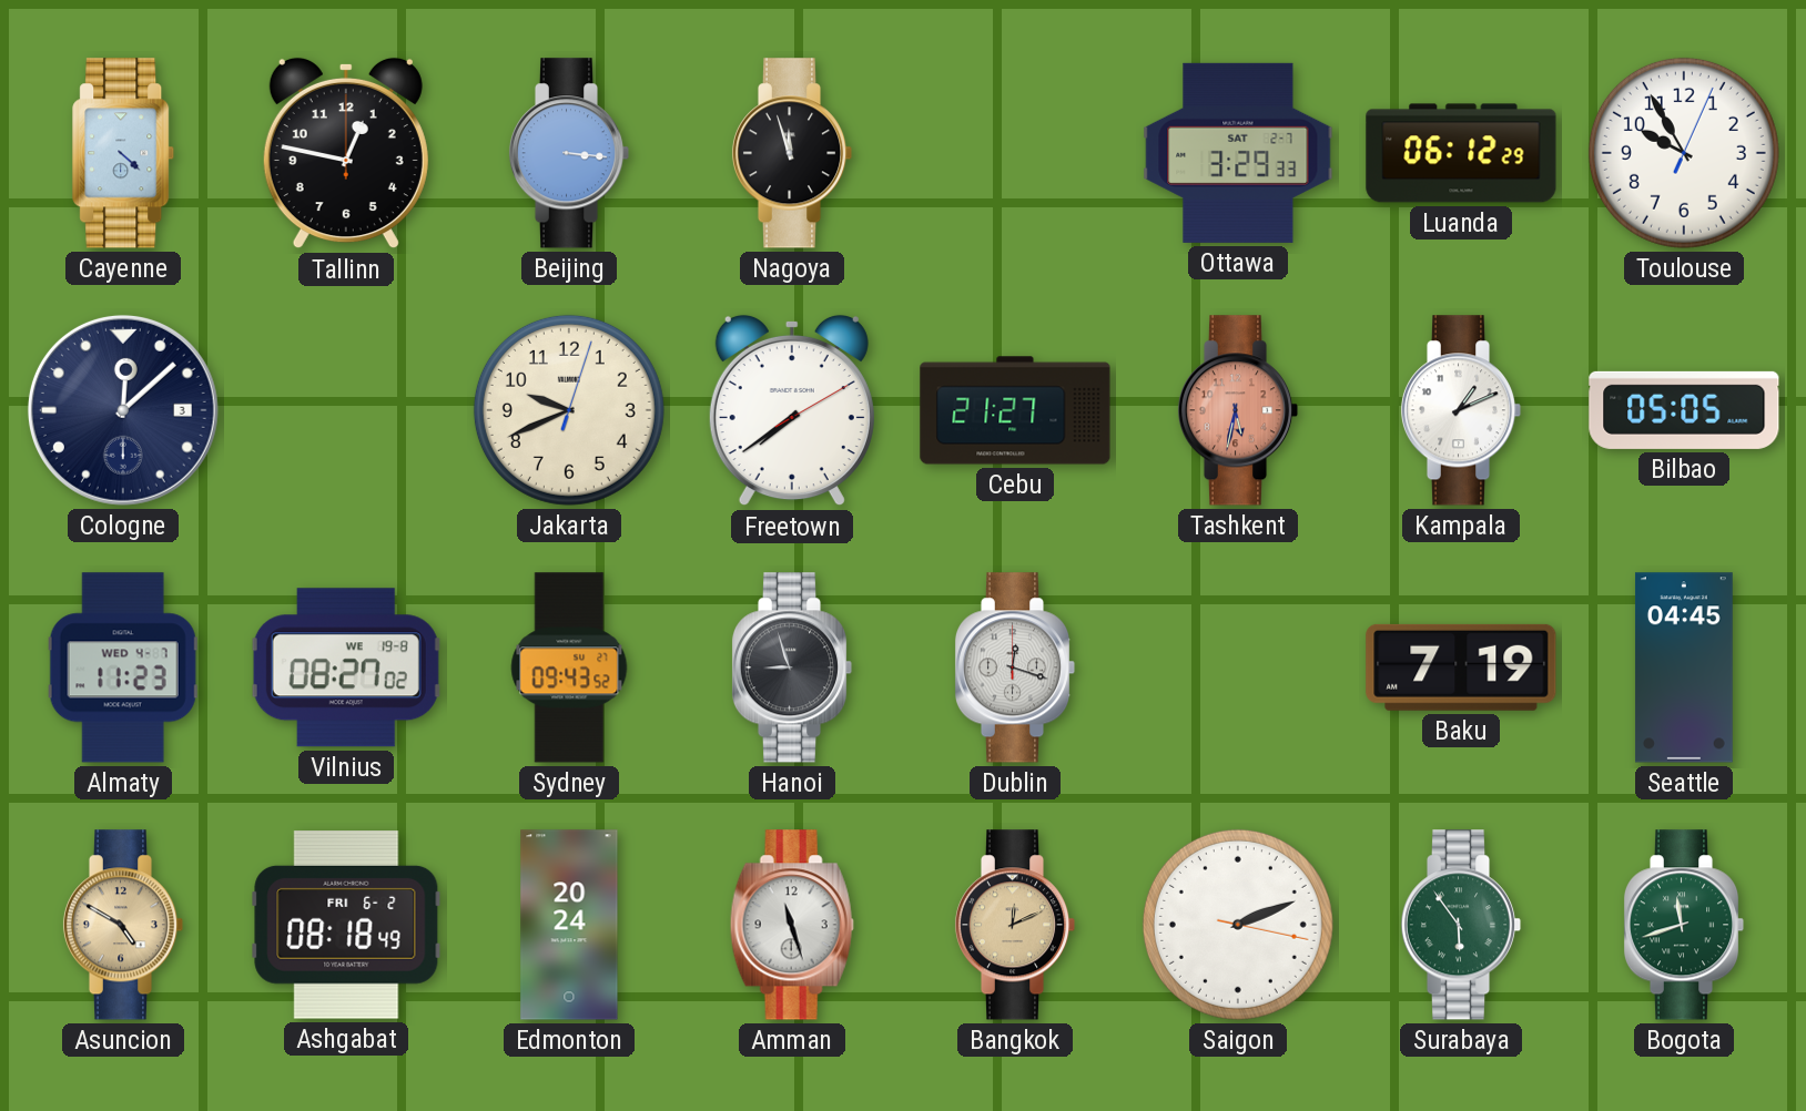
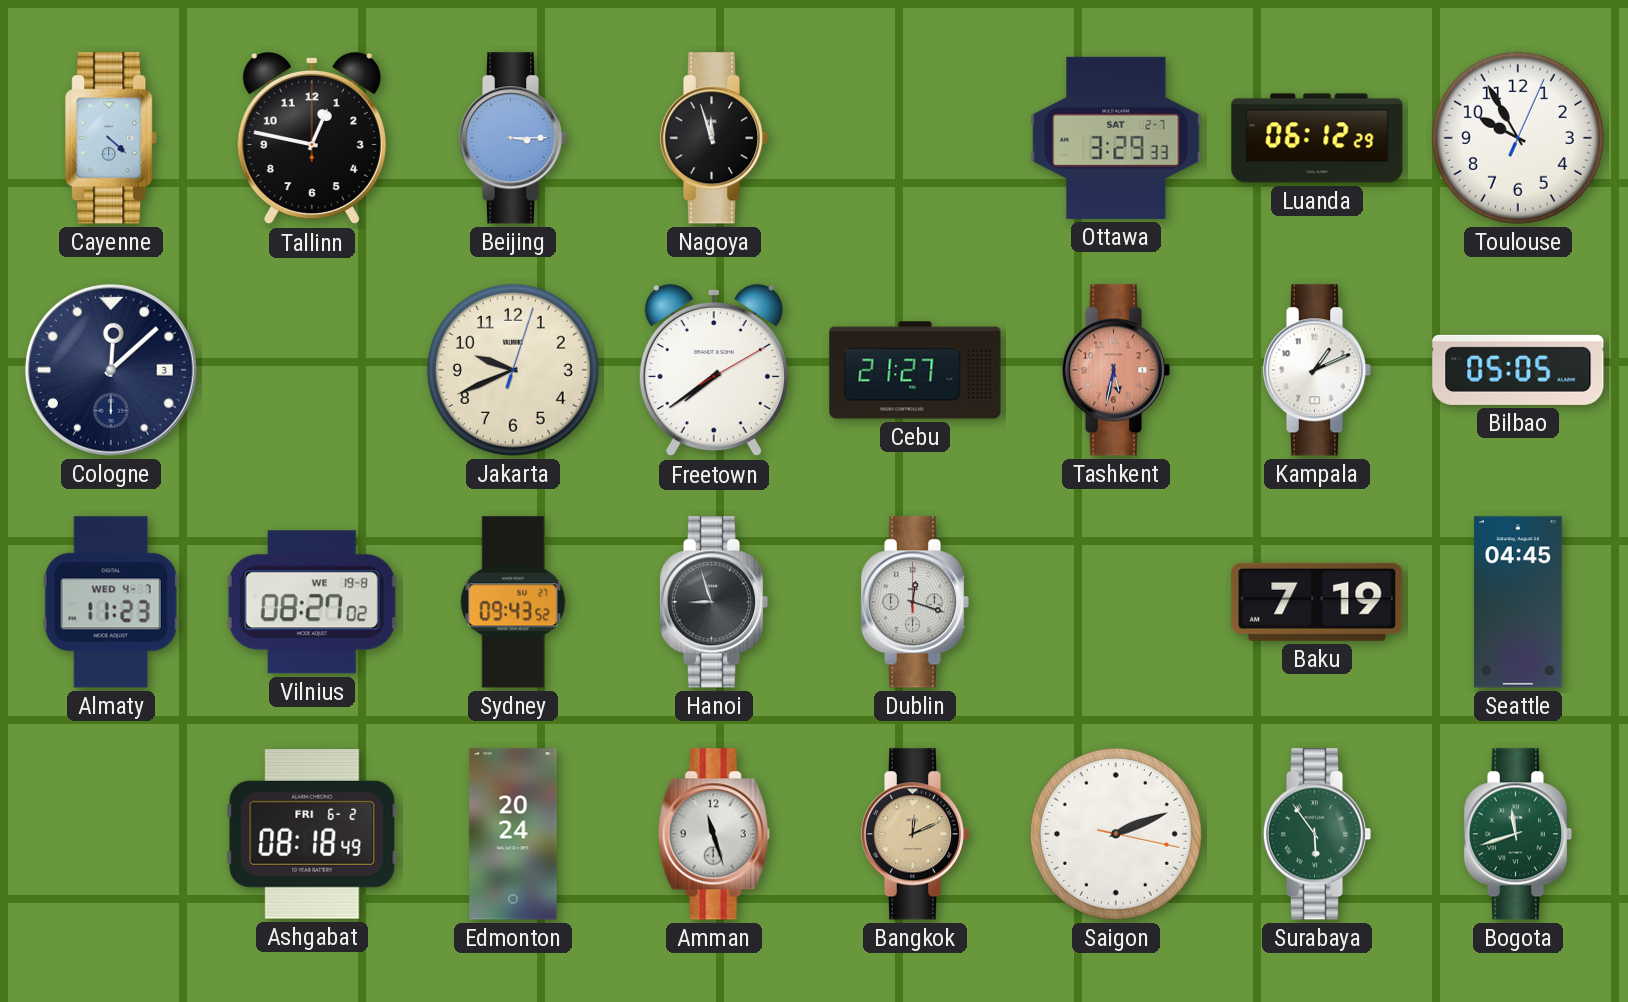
Beijing: 3:16 -> 3:15
Asuncion: 4:50 -> none
